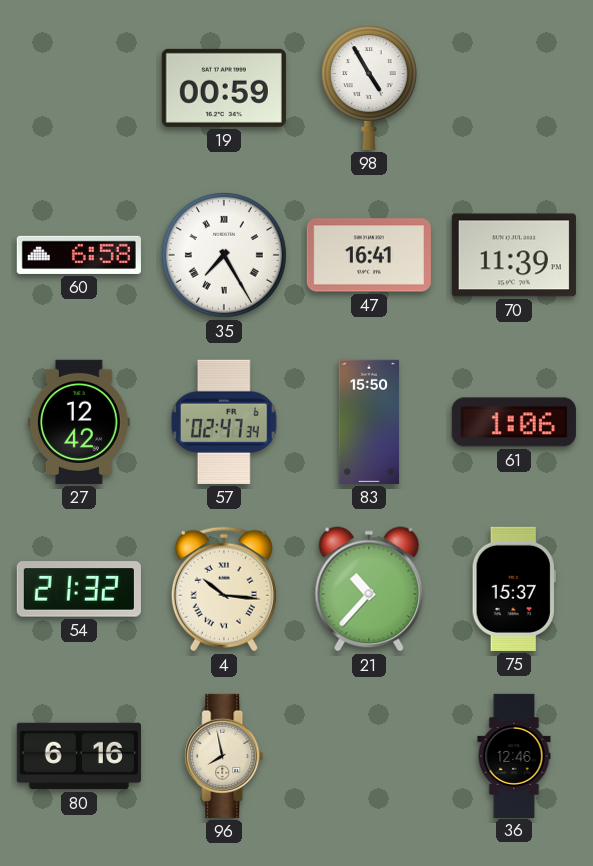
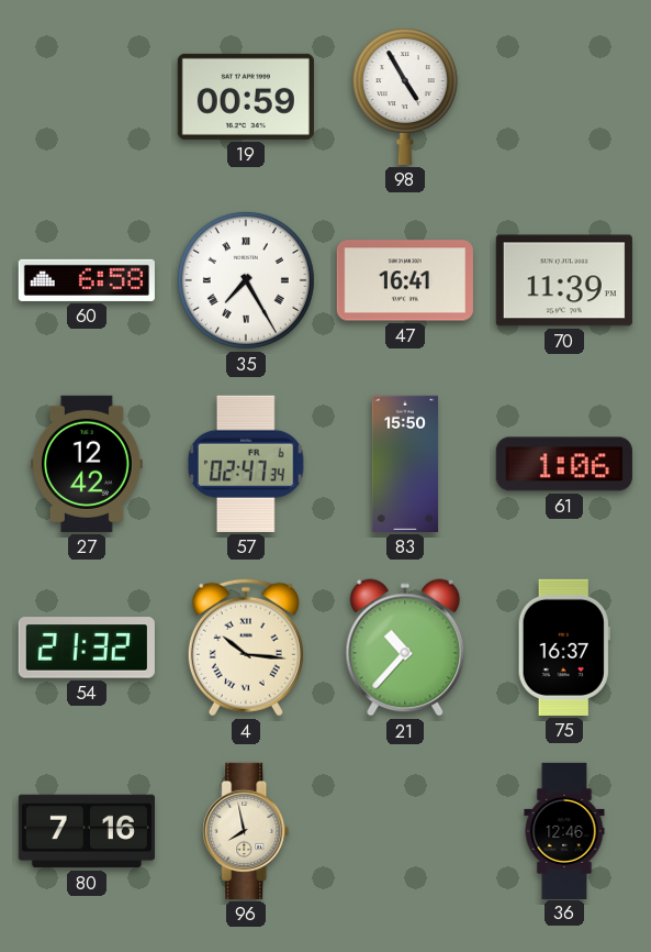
75: 15:37 -> 16:37
80: 6:16 -> 7:16
